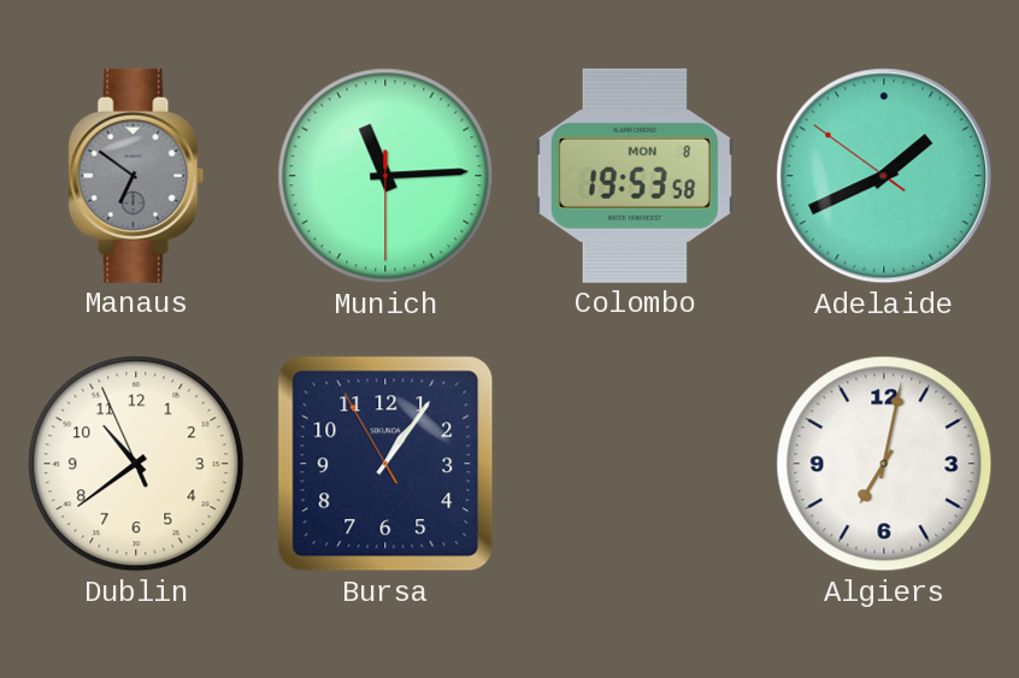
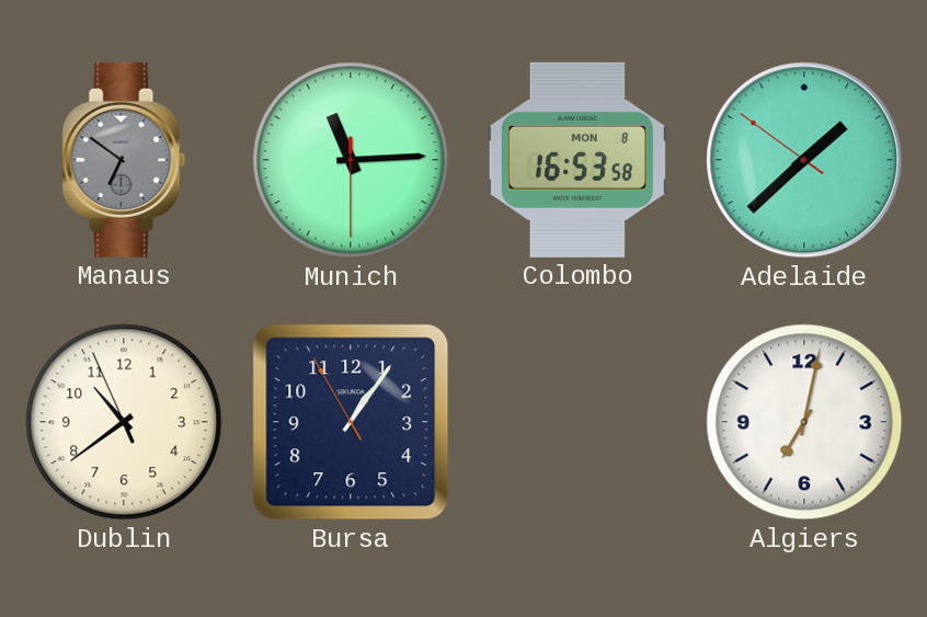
Colombo: 19:53 -> 16:53
Adelaide: 1:40 -> 1:37
